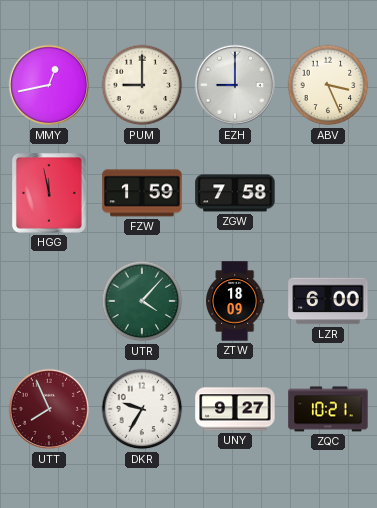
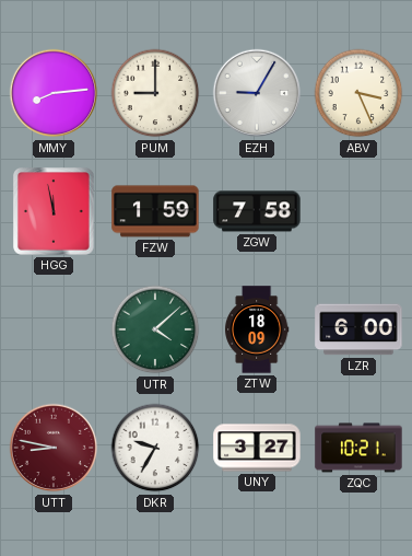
MMY: 12:43 -> 8:14
EZH: 9:00 -> 9:05
UTR: 4:07 -> 4:08
UTT: 7:56 -> 8:47
UNY: 9:27 -> 3:27
